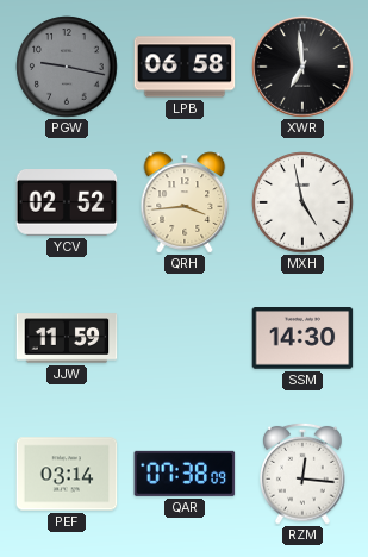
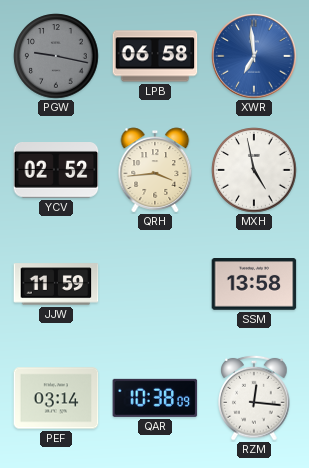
XWR dial: black -> blue
SSM: 14:30 -> 13:58
QAR: 07:38 -> 10:38
